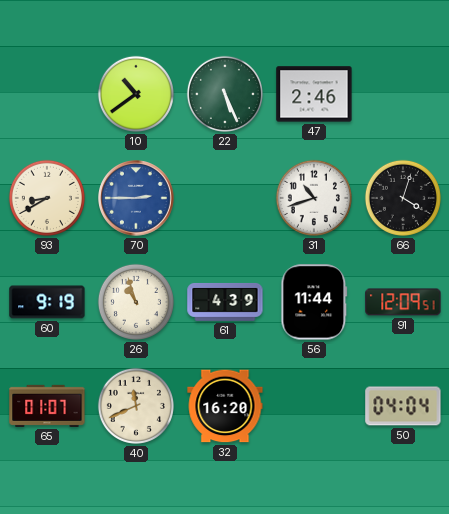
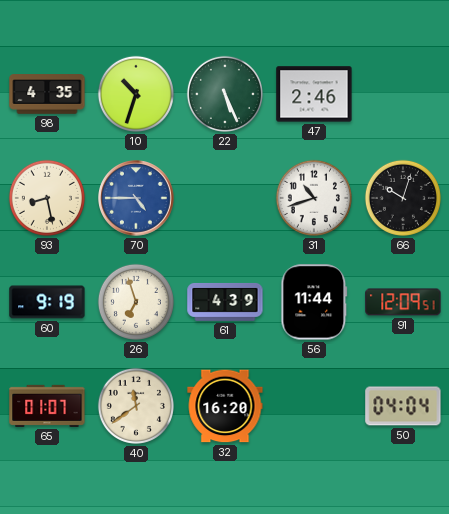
98: none -> 4:35
10: 10:39 -> 10:33
93: 8:40 -> 8:28
70: 2:45 -> 4:45
66: 4:03 -> 10:03
26: 10:57 -> 6:57
40: 11:41 -> 11:39
